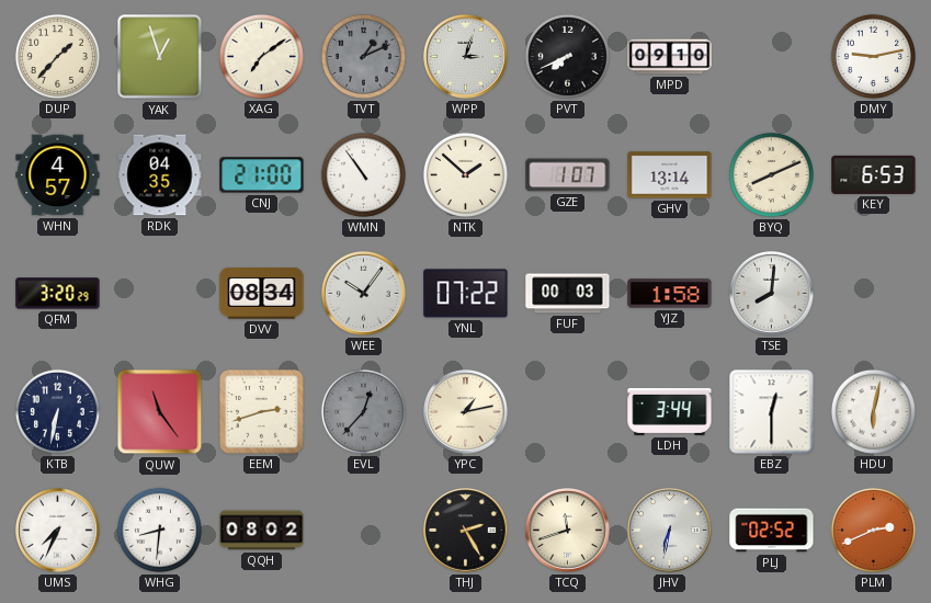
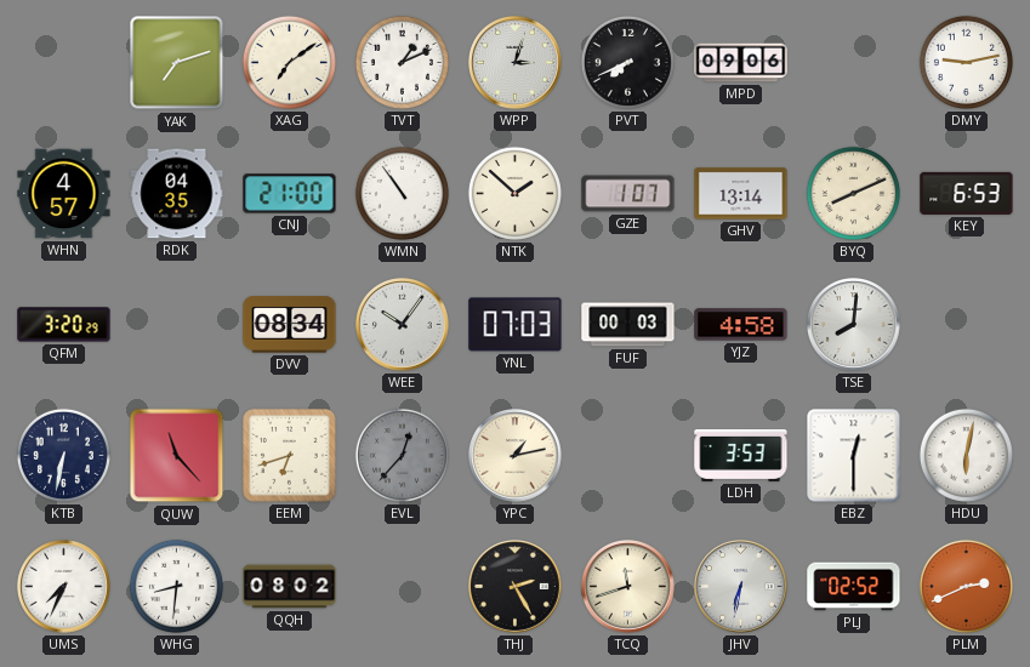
DUP: 1:37 -> none
YAK: 12:57 -> 7:12
TVT dial: grey -> white
MPD: 09:10 -> 09:06
YNL: 07:22 -> 07:03
YJZ: 1:58 -> 4:58
QUW: 11:24 -> 11:23
EEM: 2:42 -> 6:42
LDH: 3:44 -> 3:53
